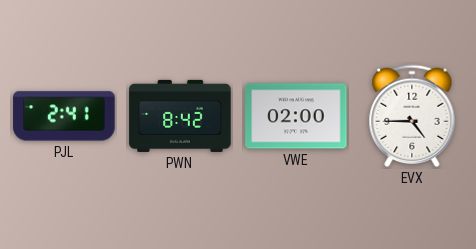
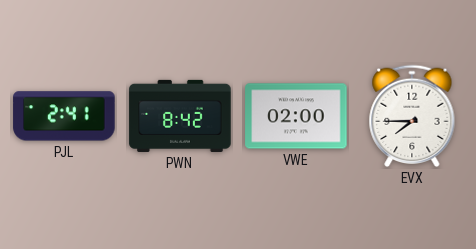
EVX: 4:45 -> 7:45
